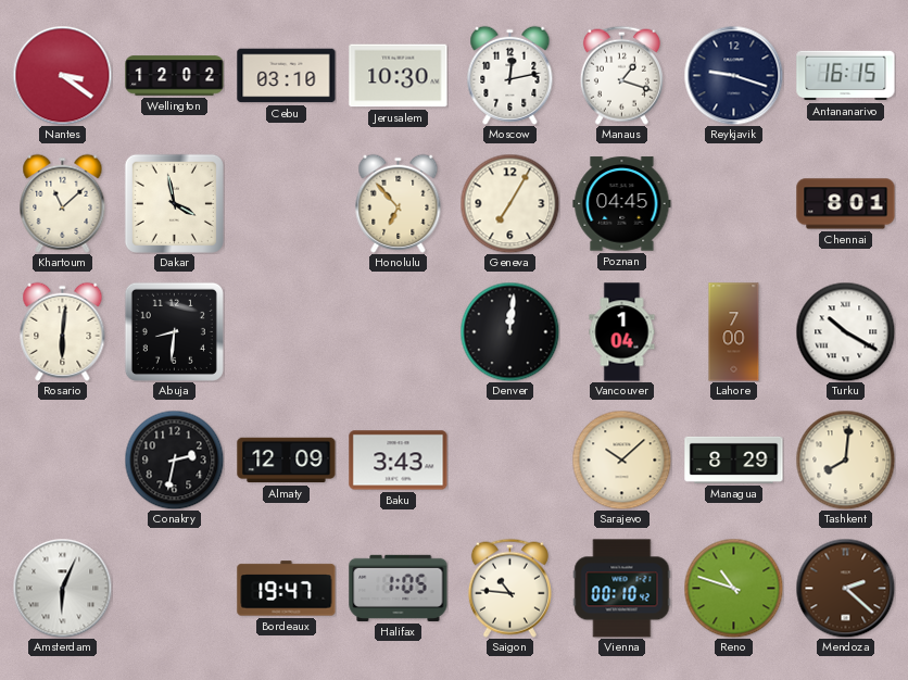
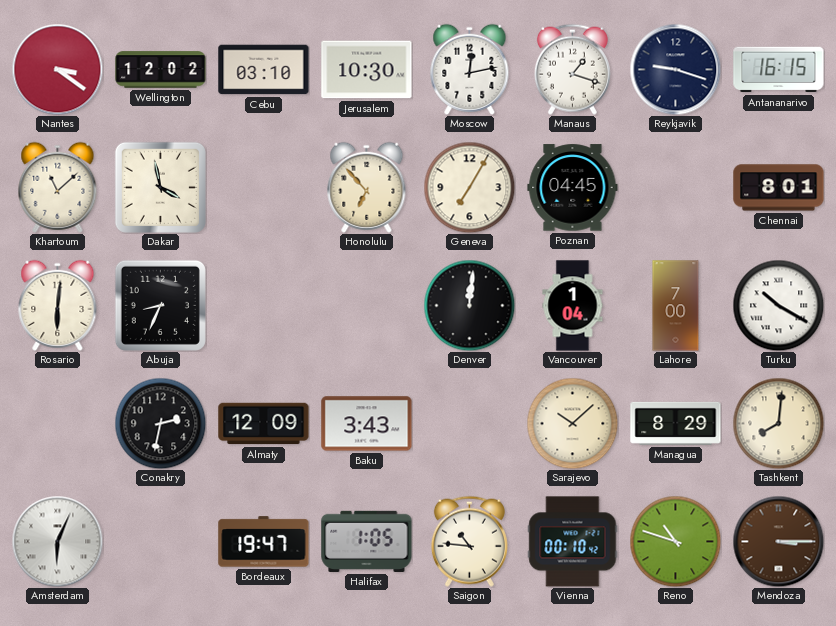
Abuja: 8:31 -> 8:34
Mendoza: 2:22 -> 3:15
